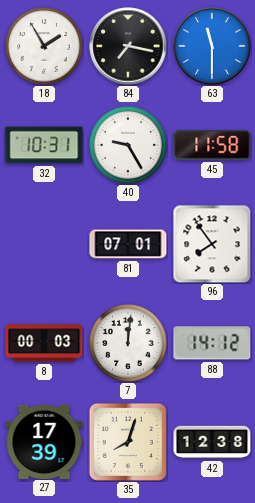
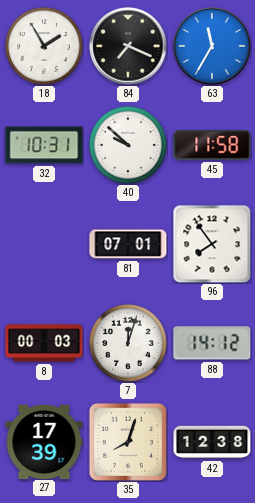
84: 7:17 -> 7:19
63: 11:30 -> 11:35
40: 9:25 -> 9:52
7: 12:01 -> 12:03
